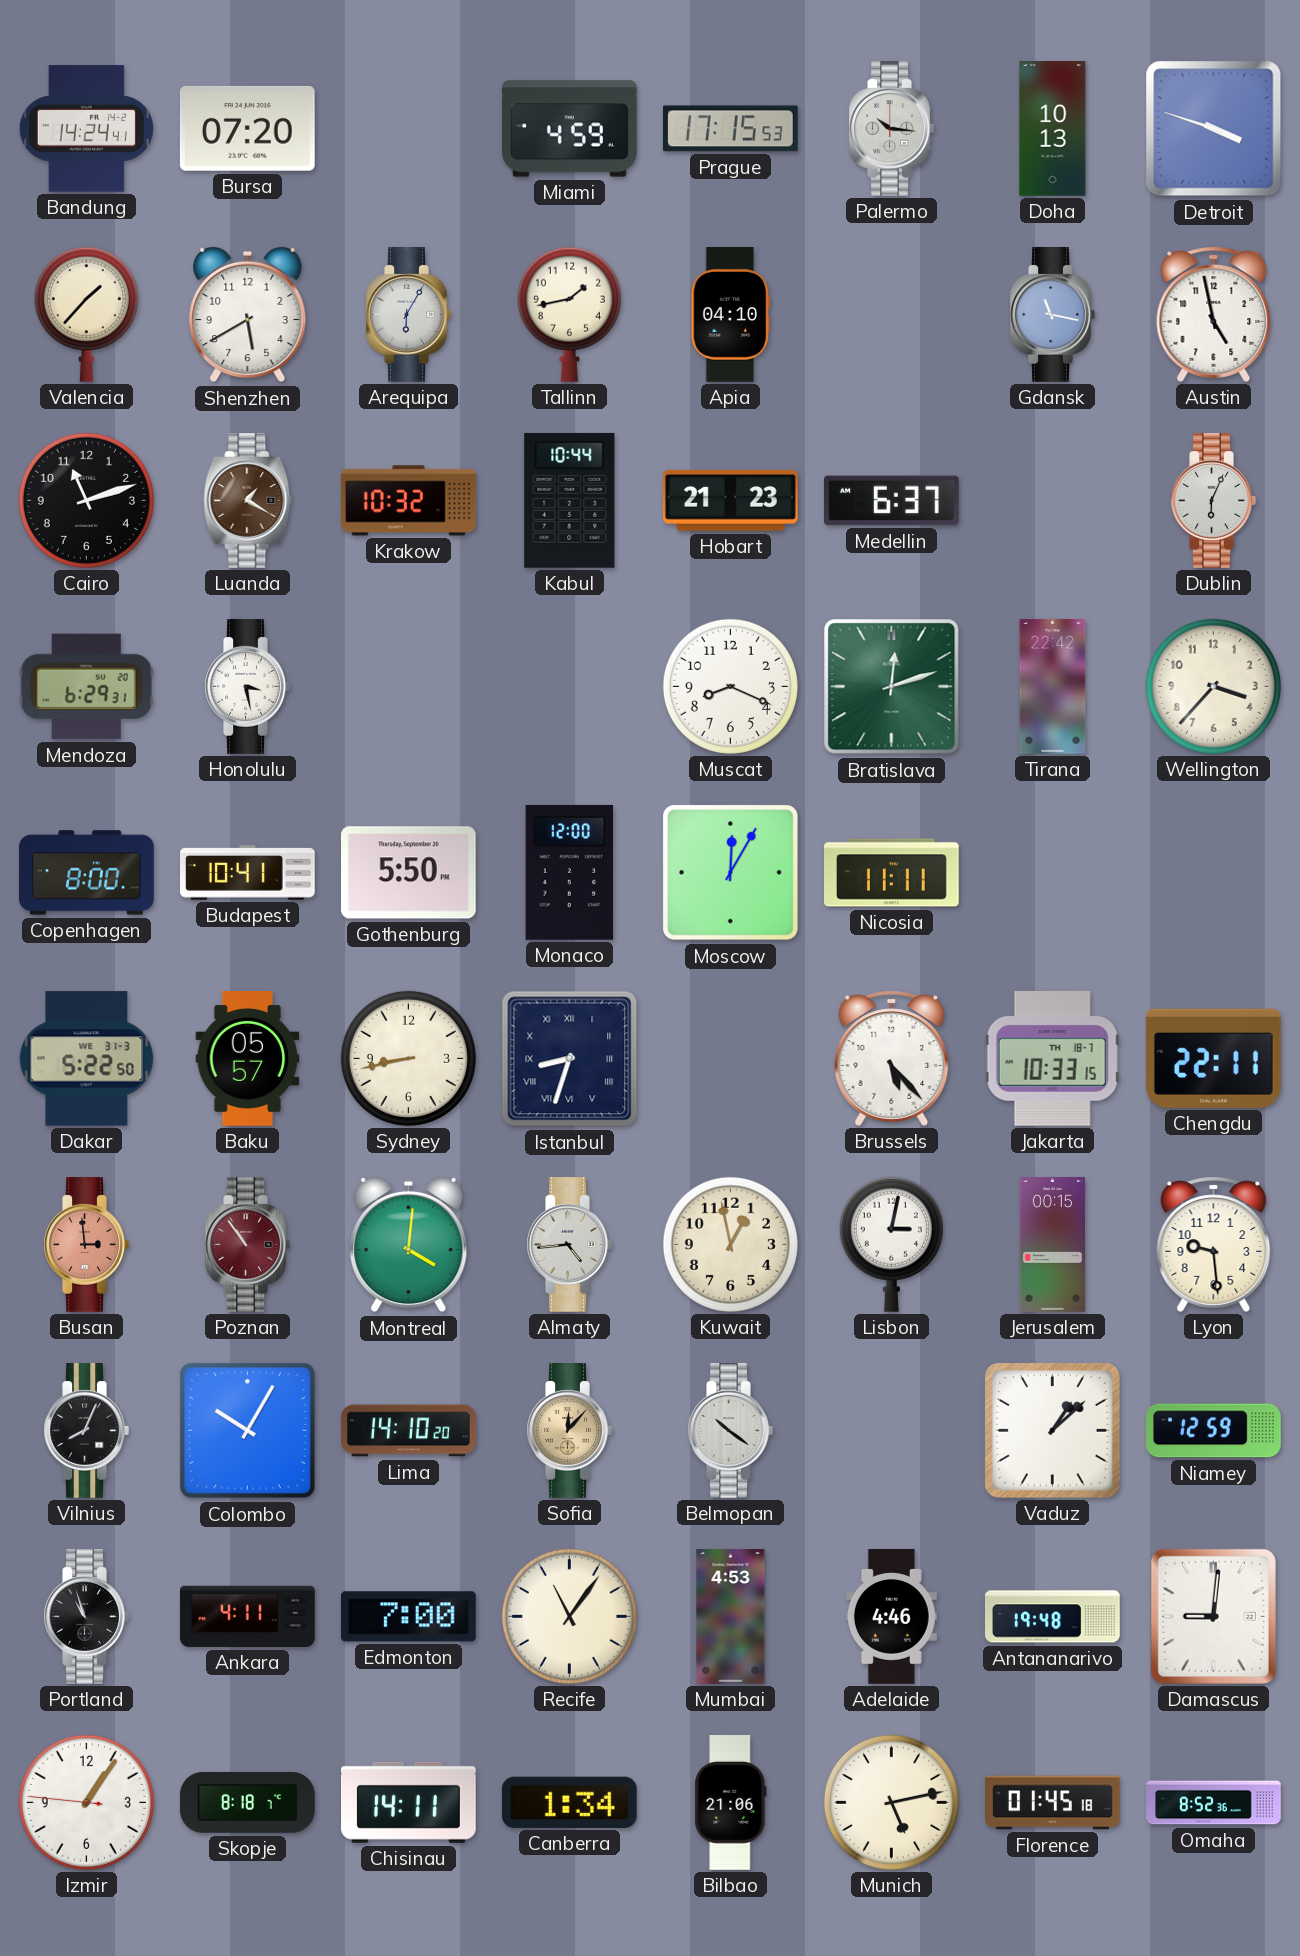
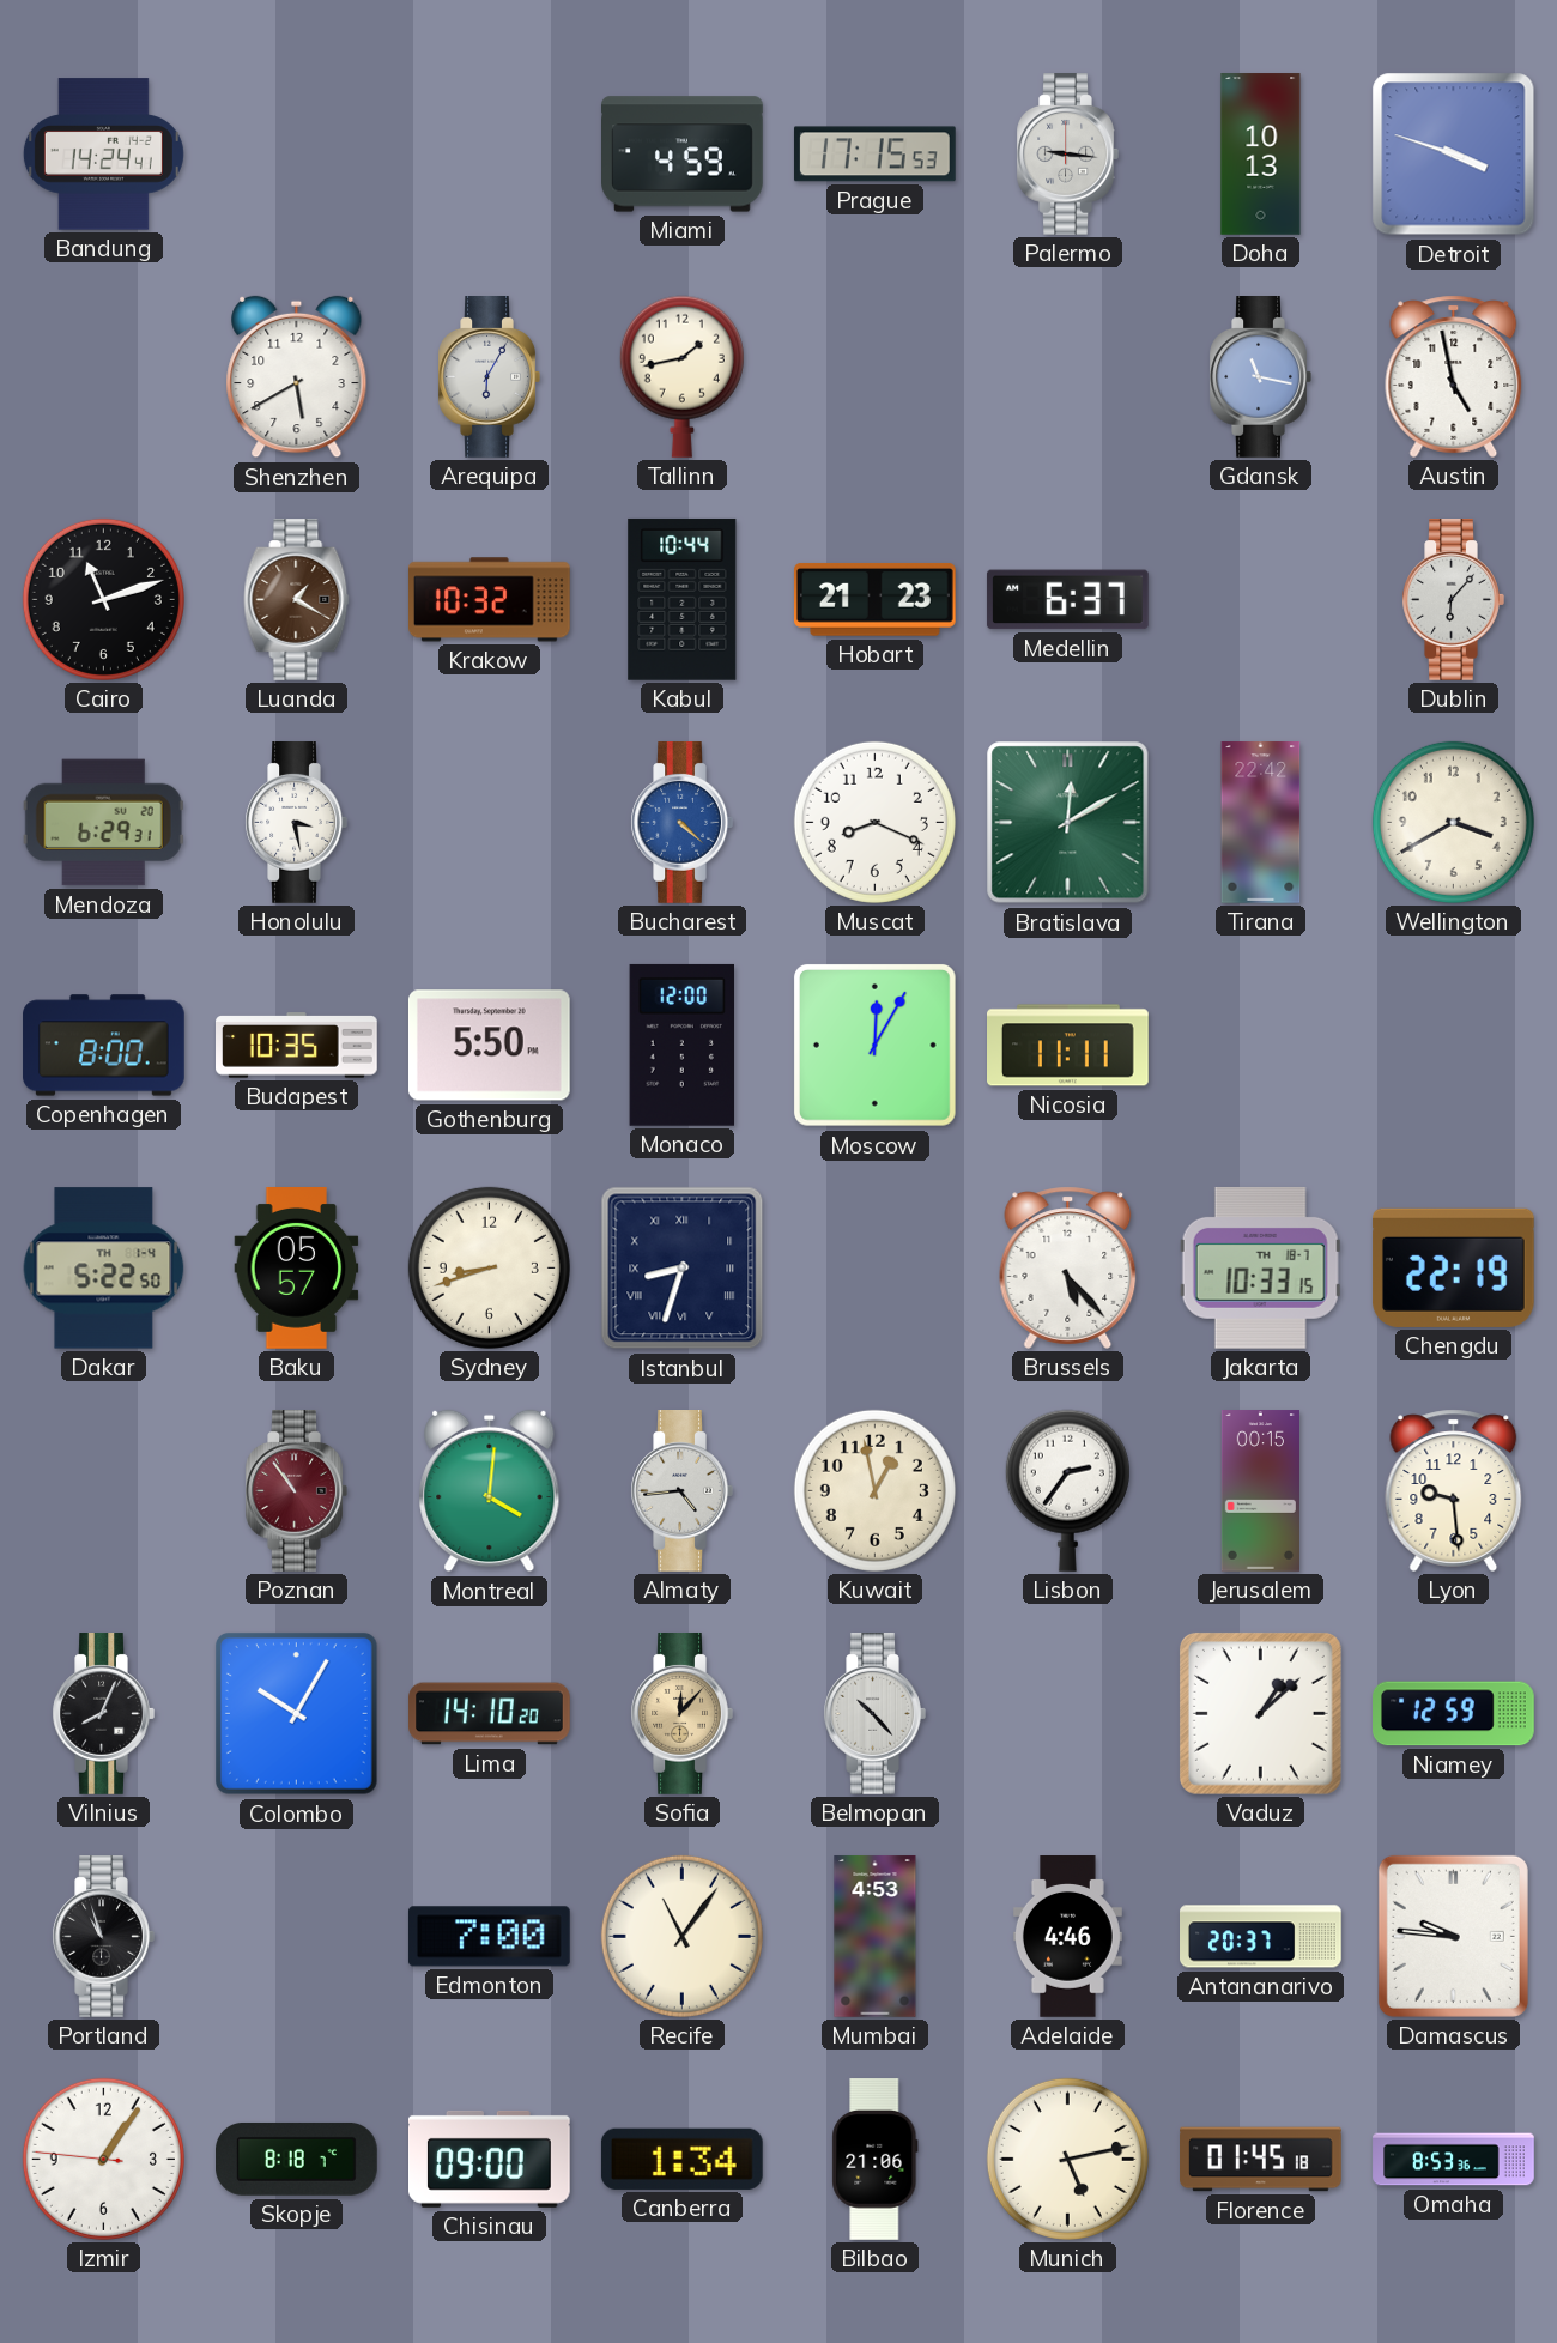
Bursa: 07:20 -> none
Palermo: 10:16 -> 9:16
Valencia: 1:37 -> none
Apia: 04:10 -> none
Dublin: 6:04 -> 6:07
Bucharest: none -> 4:22
Bratislava: 12:12 -> 12:10
Wellington: 3:37 -> 3:40
Budapest: 10:41 -> 10:35
Dakar date: WE 31-3 -> TH 1-4
Sydney: 8:43 -> 8:42
Chengdu: 22:11 -> 22:19
Busan: 2:59 -> none
Lisbon: 3:02 -> 2:36
Belmopan: 10:21 -> 10:23
Ankara: 4:11 -> none
Antananarivo: 19:48 -> 20:37
Damascus: 9:01 -> 9:46
Chisinau: 14:11 -> 09:00
Omaha: 8:52 -> 8:53
